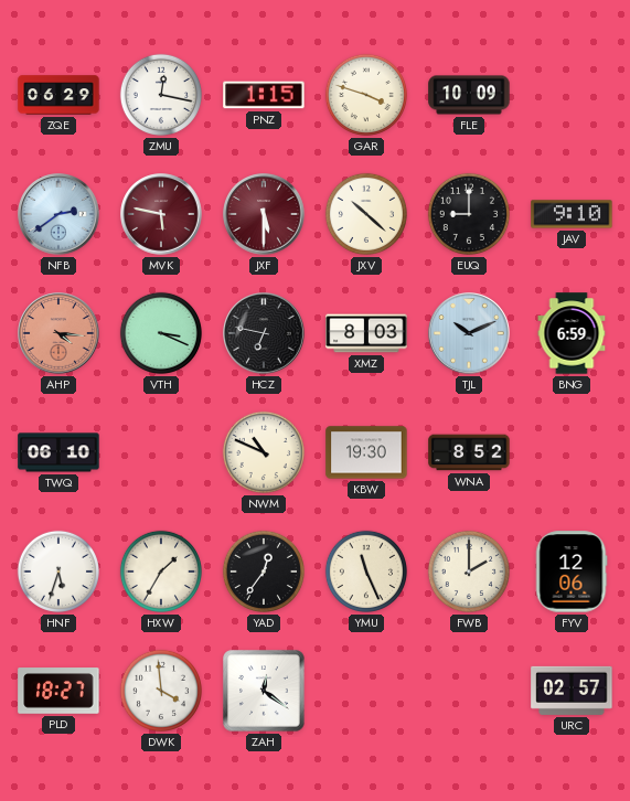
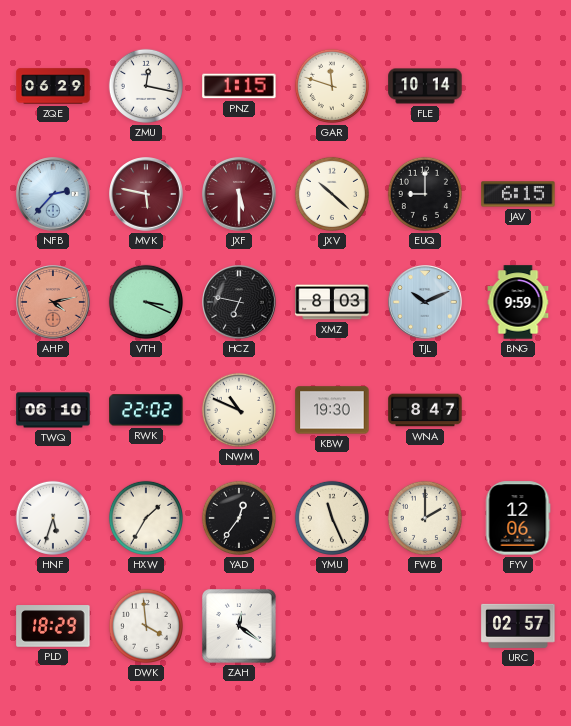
GAR: 3:48 -> 11:48
FLE: 10:09 -> 10:14
NFB: 2:39 -> 2:37
JAV: 9:10 -> 6:15
AHP: 4:16 -> 4:13
BNG: 6:59 -> 9:59
RWK: none -> 22:02
WNA: 8:52 -> 8:47
PLD: 18:27 -> 18:29
